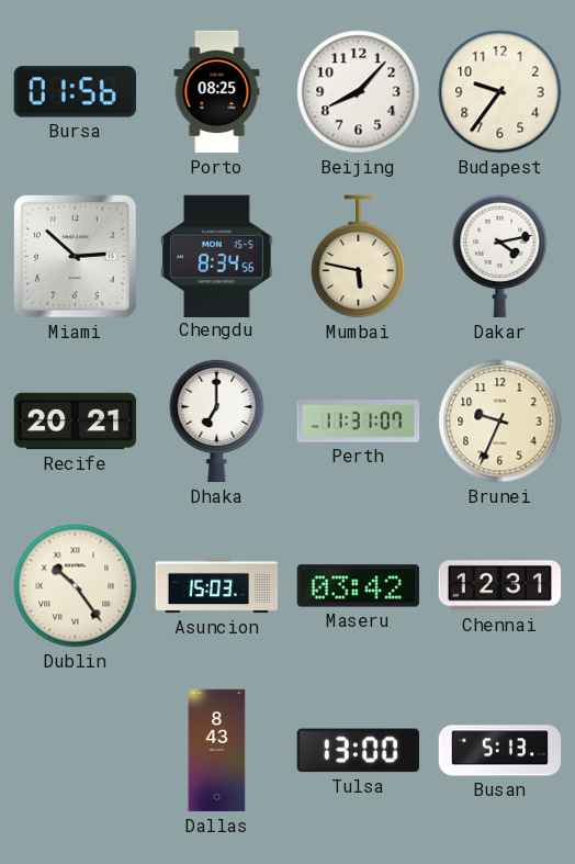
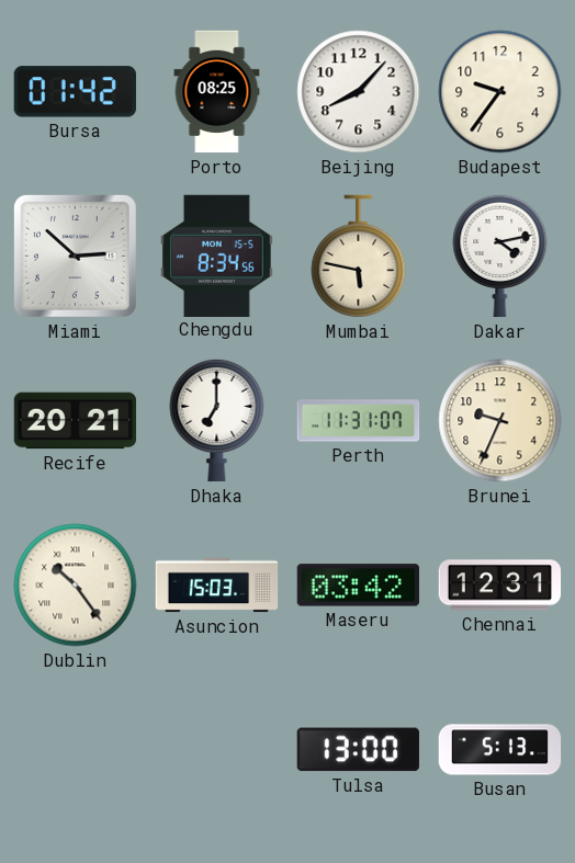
Bursa: 01:56 -> 01:42
Dallas: 8:43 -> none
